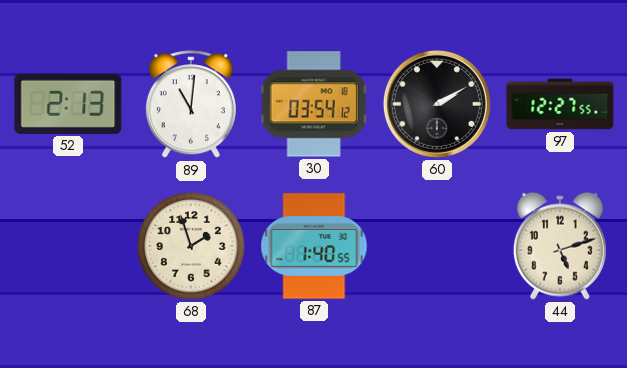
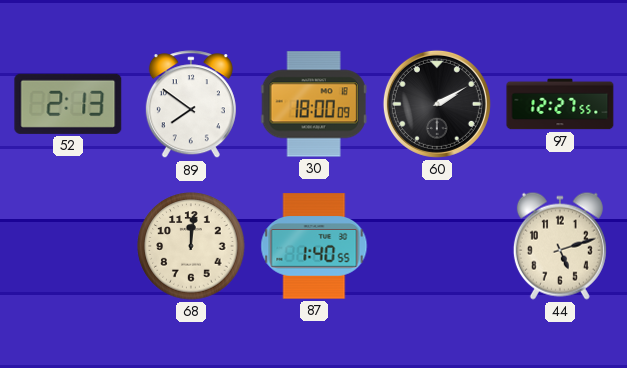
89: 11:01 -> 7:51
30: 03:54 -> 18:00
68: 1:57 -> 12:01
